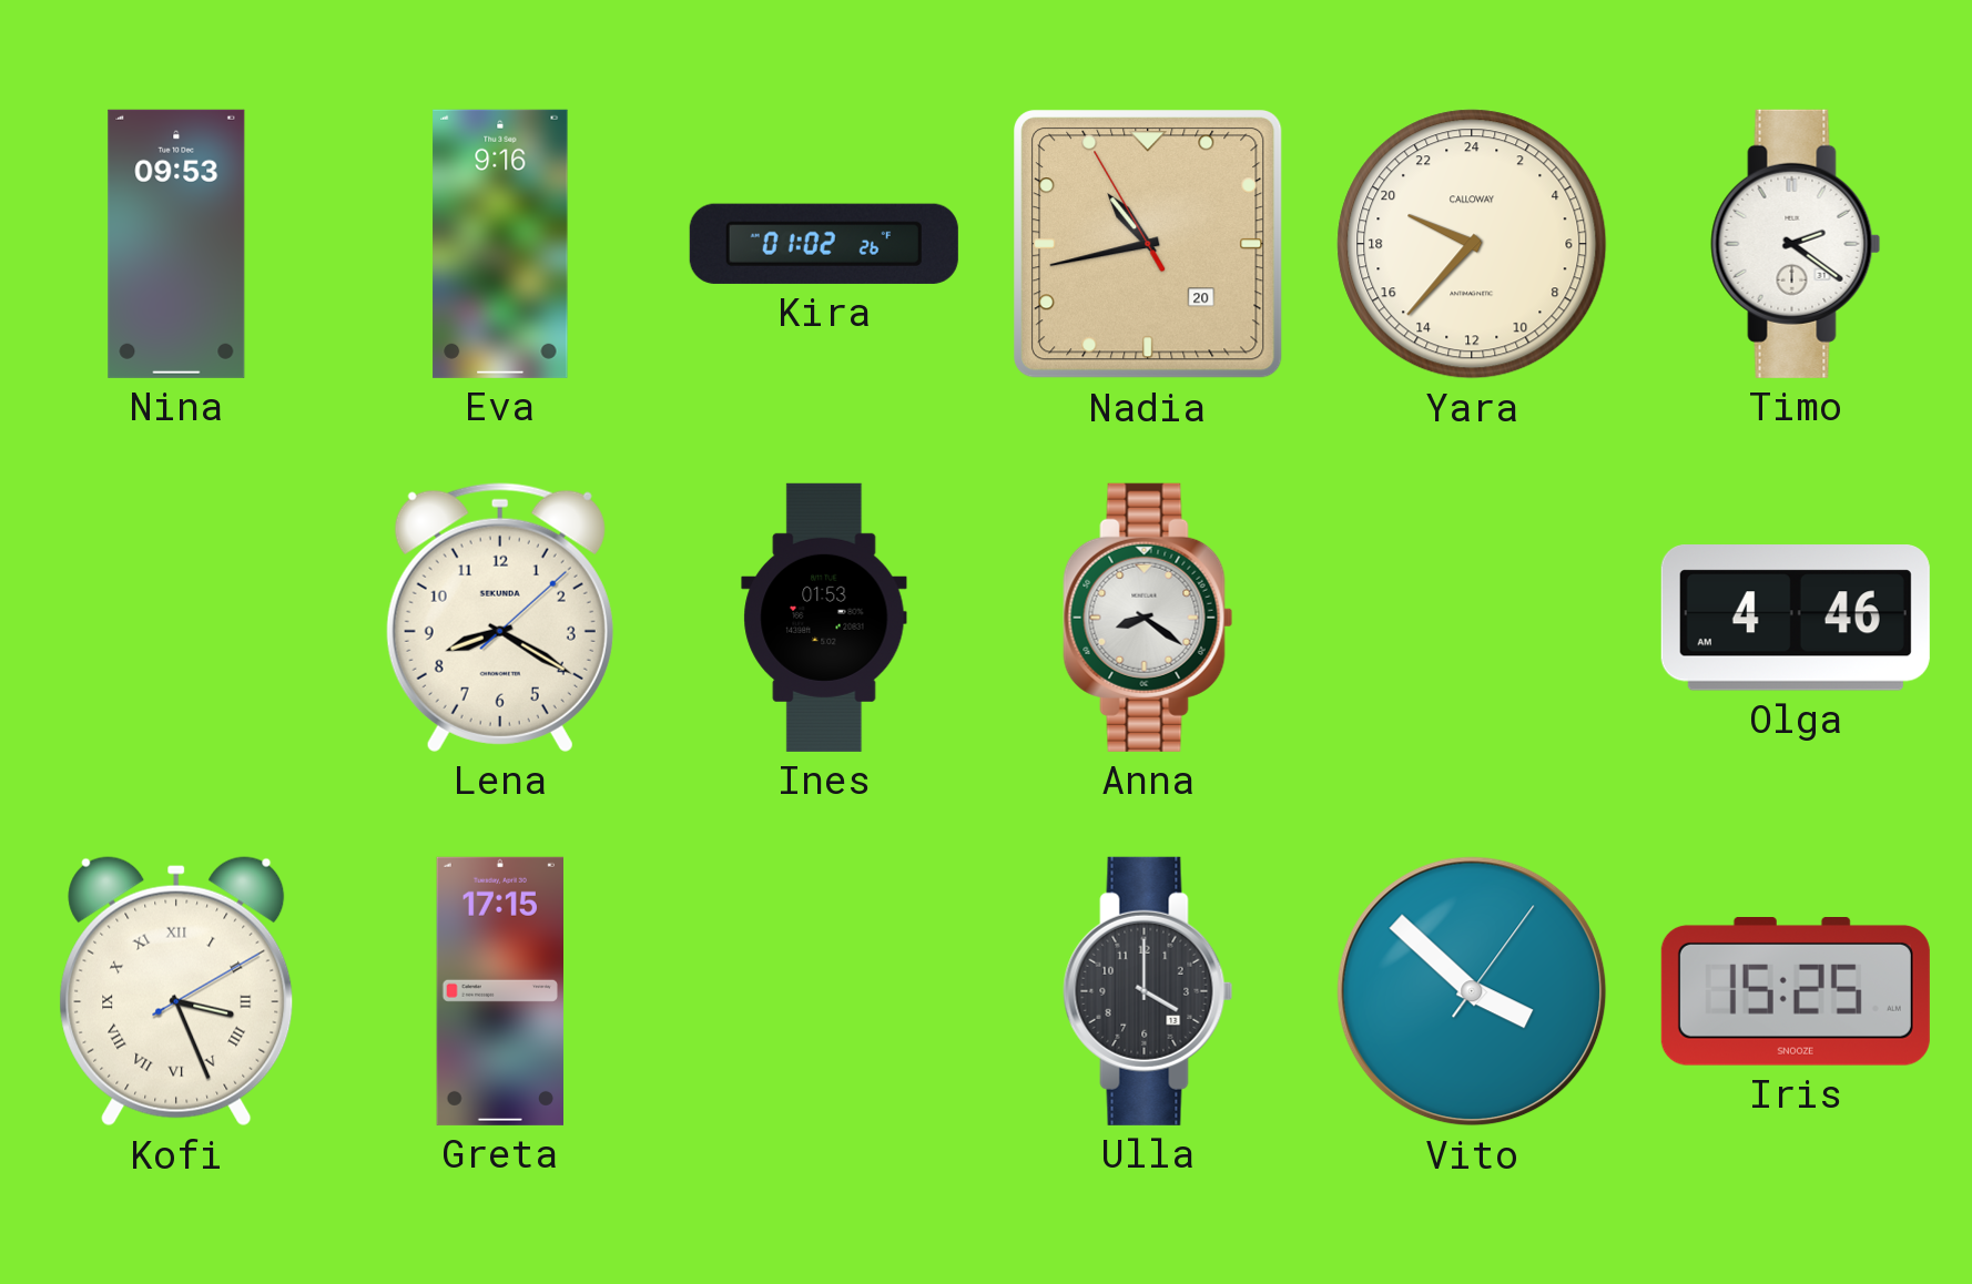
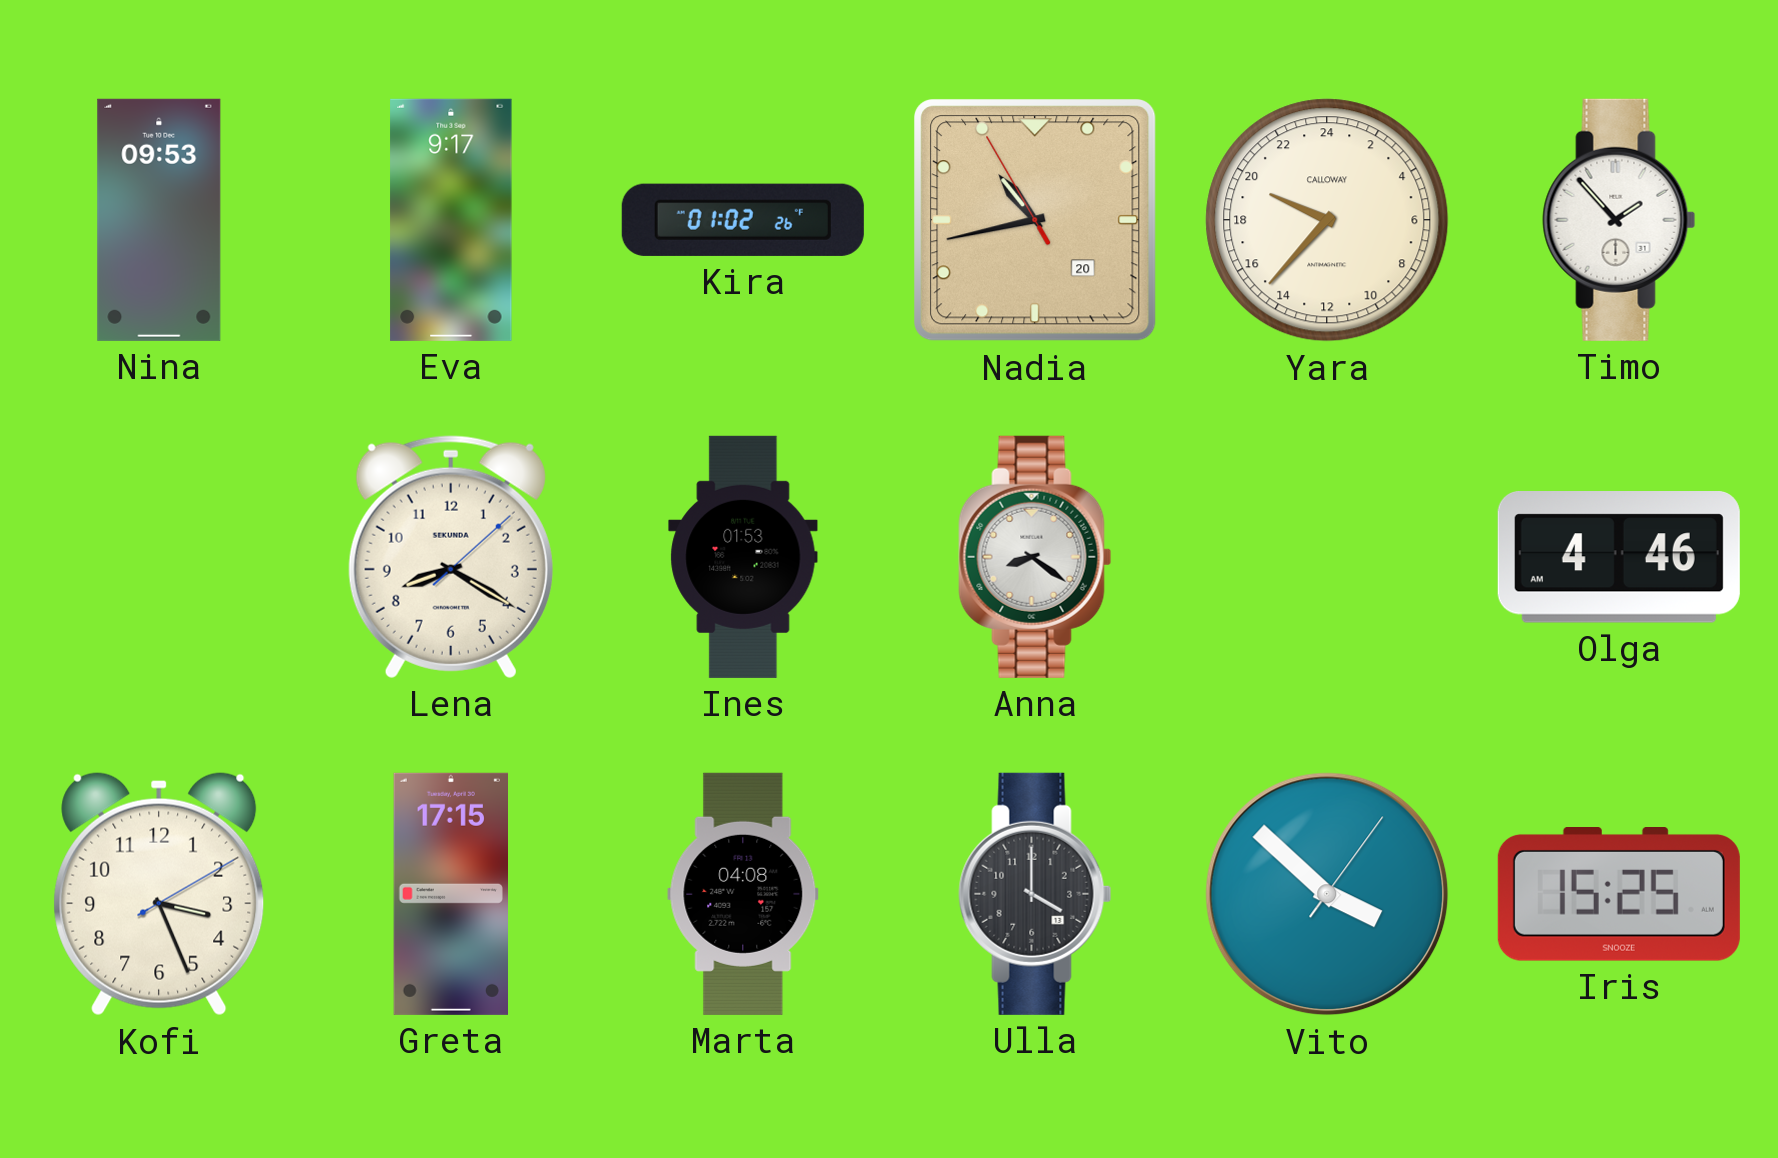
Eva: 9:16 -> 9:17
Timo: 2:21 -> 1:53
Kofi numerals: Roman -> Arabic
Marta: none -> 04:08
